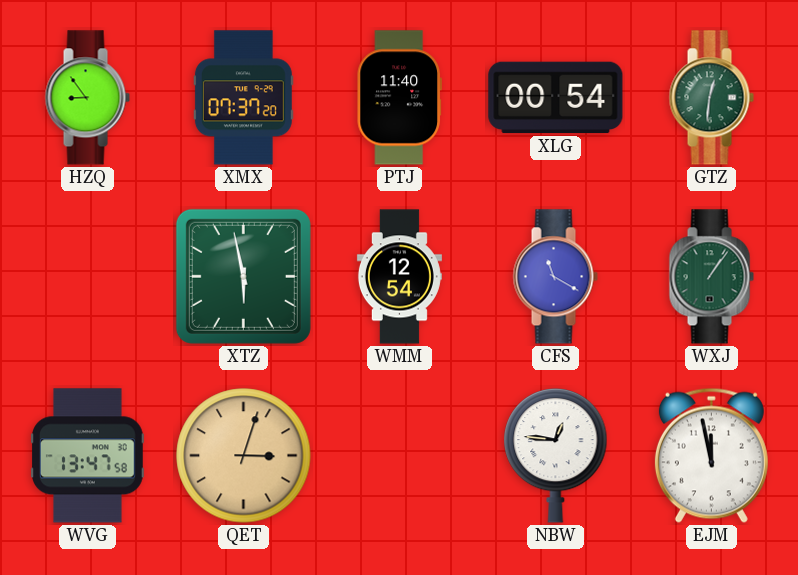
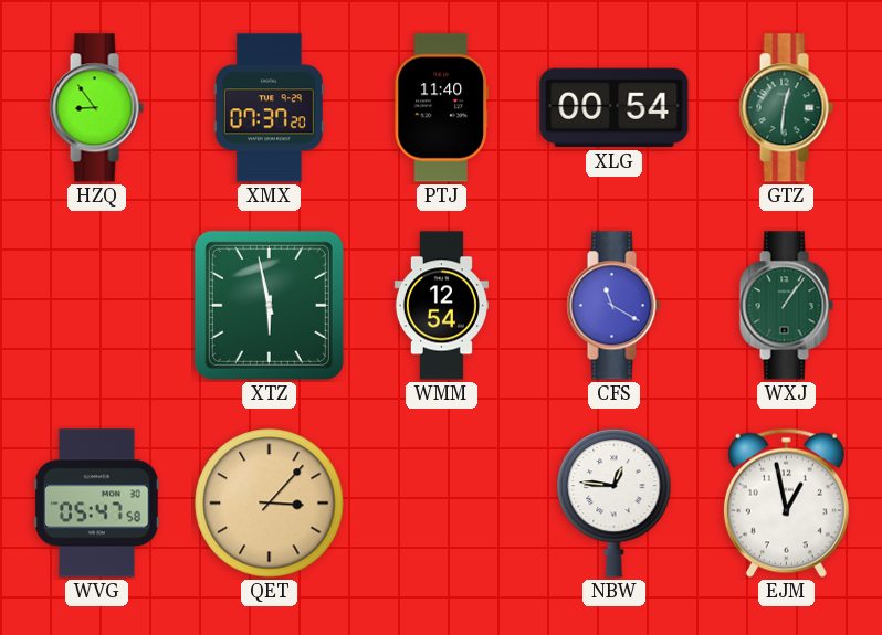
WVG: 13:47 -> 05:47
QET: 3:03 -> 3:07
EJM: 11:58 -> 12:58
